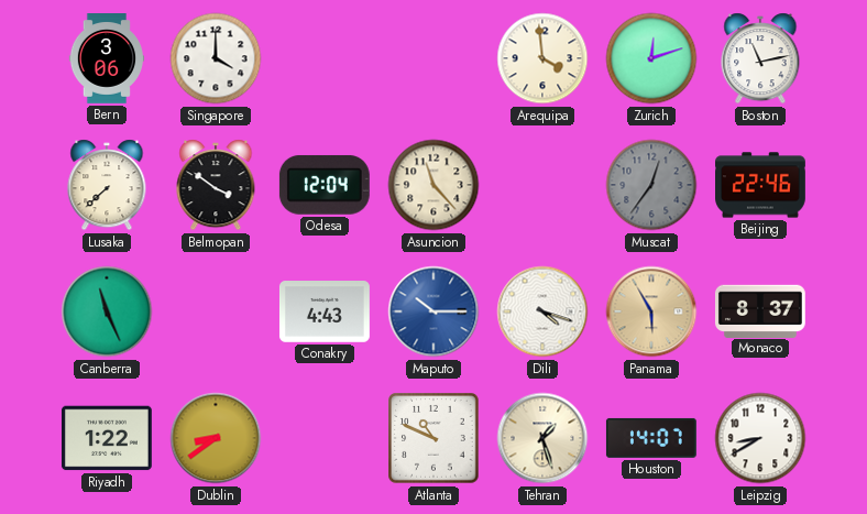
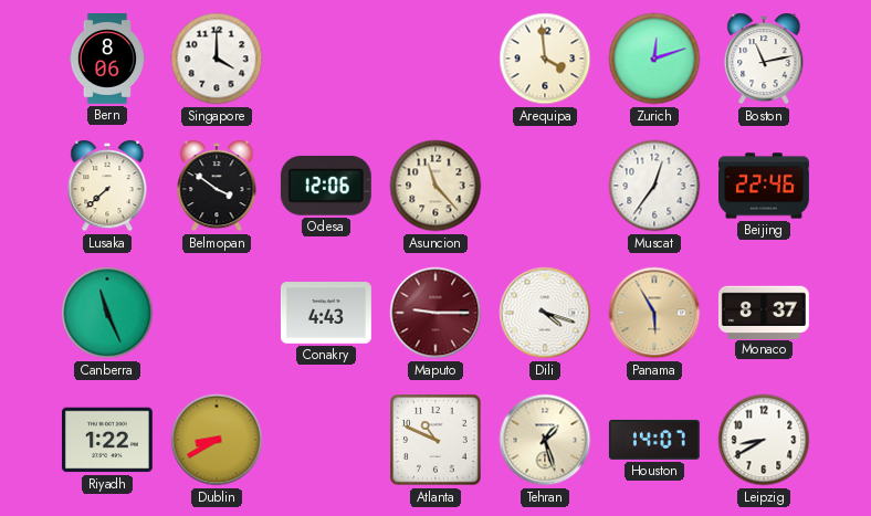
Bern: 3:06 -> 8:06
Odesa: 12:04 -> 12:06
Muscat dial: grey -> white
Maputo: 10:15 -> 9:15
Maputo dial: blue -> burgundy
Dublin: 8:39 -> 8:40
